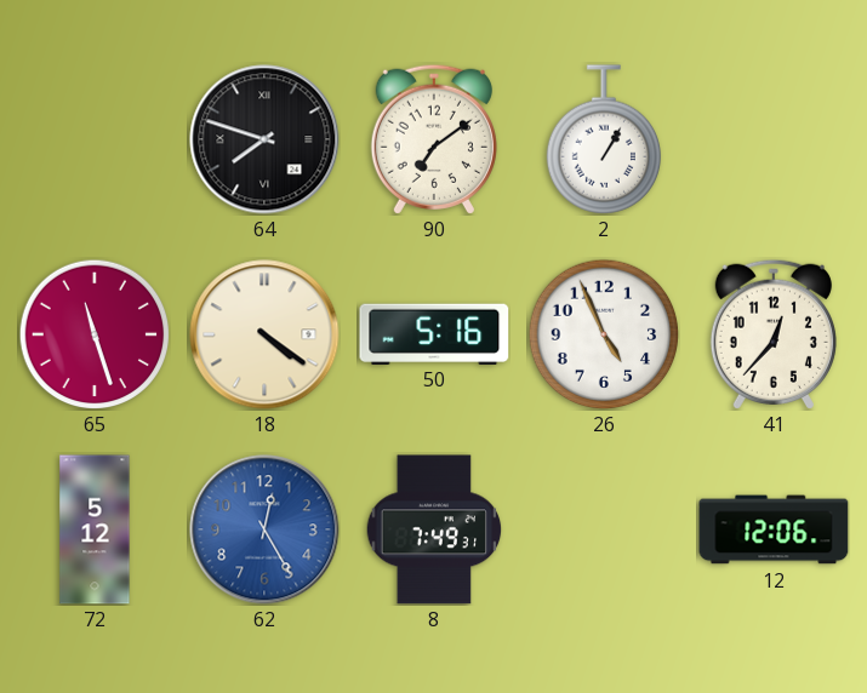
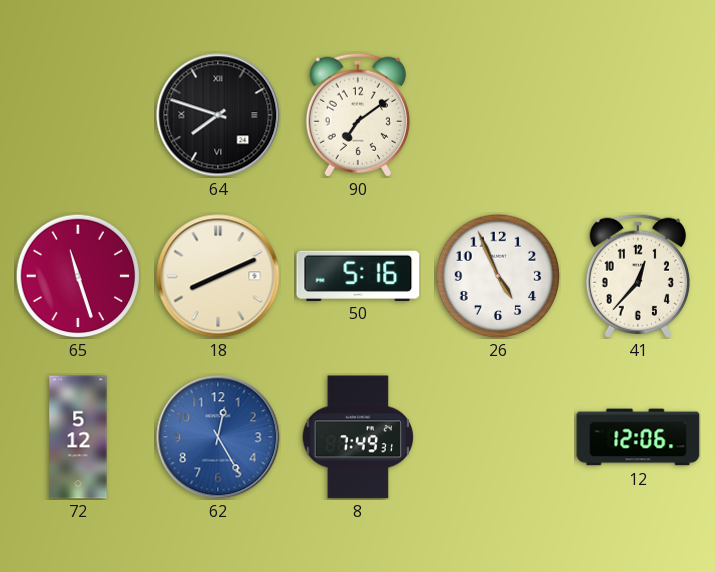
2: 1:05 -> none
18: 4:21 -> 8:11
